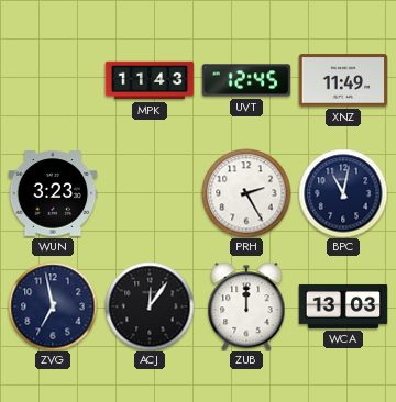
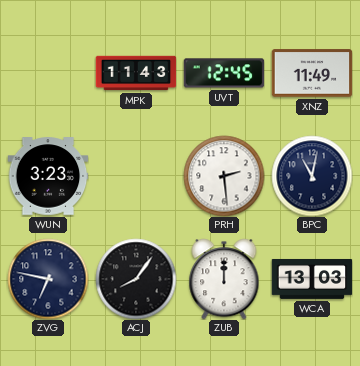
PRH: 2:25 -> 2:29
ZVG: 6:58 -> 6:47
ACJ: 12:06 -> 8:06
